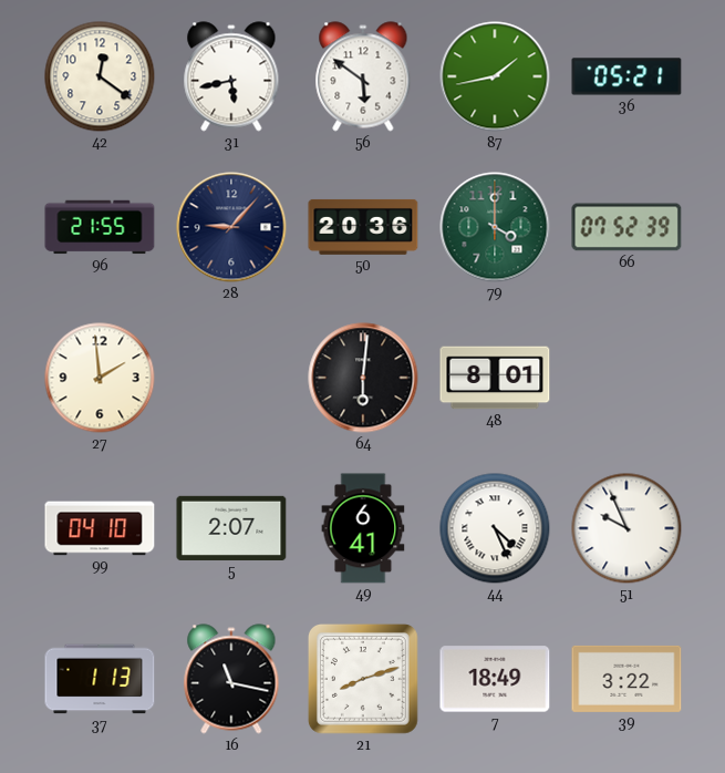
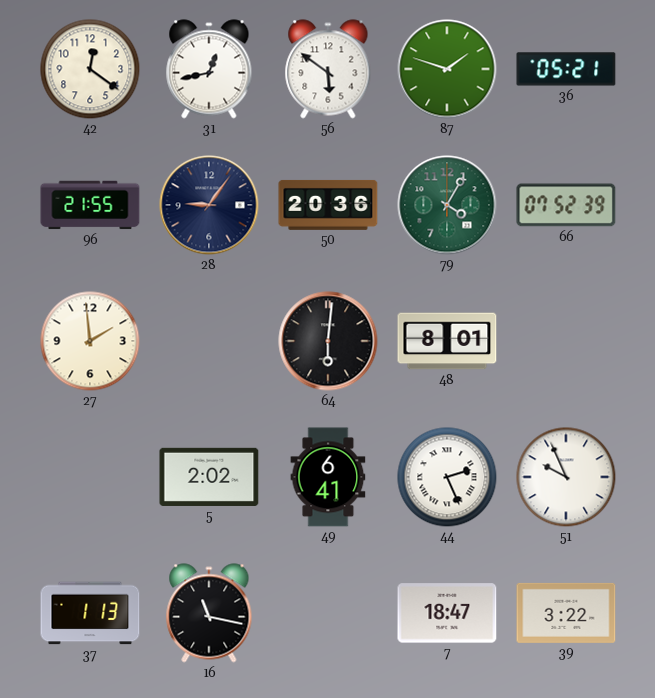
31: 5:43 -> 12:43
87: 1:43 -> 1:48
28: 9:07 -> 9:06
79: 4:00 -> 4:05
99: 04:10 -> none
5: 2:07 -> 2:02
44: 4:26 -> 2:26
21: 8:12 -> none
7: 18:49 -> 18:47
